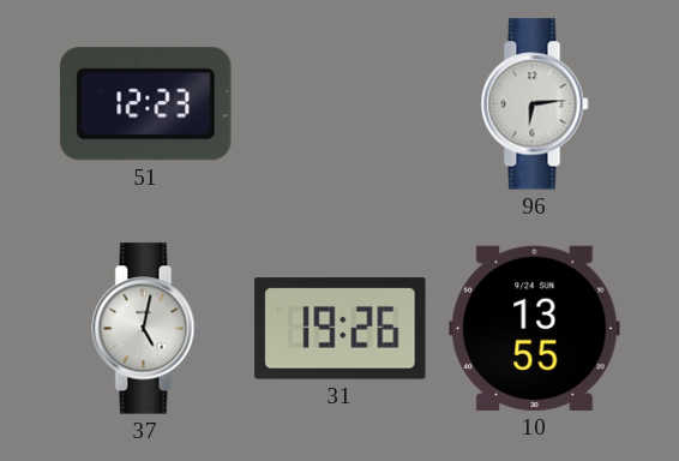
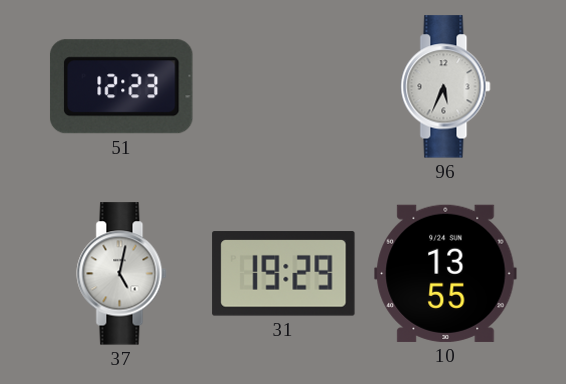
96: 6:14 -> 5:34
31: 19:26 -> 19:29
